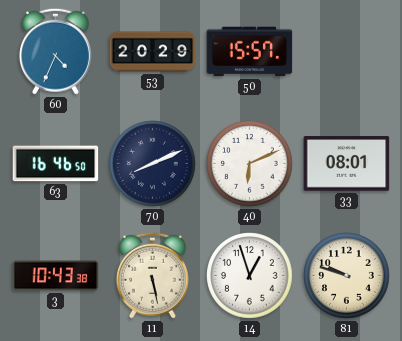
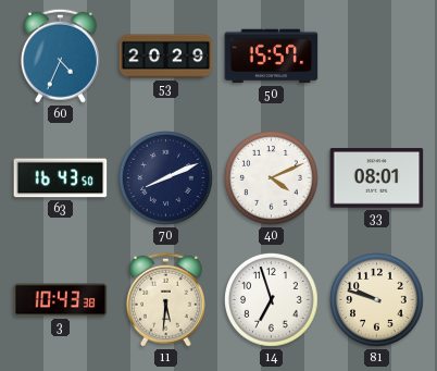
63: 16:46 -> 16:43
40: 6:11 -> 4:11
11: 5:28 -> 5:31
14: 12:57 -> 6:57
